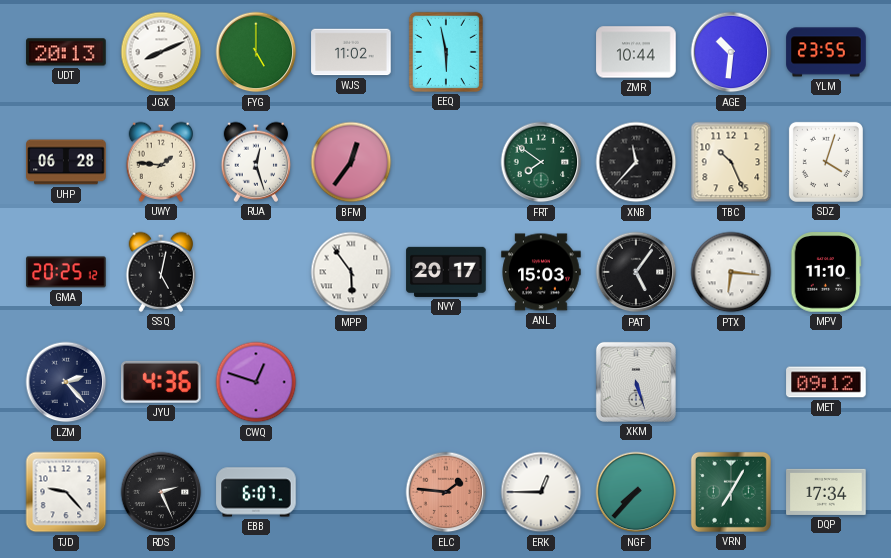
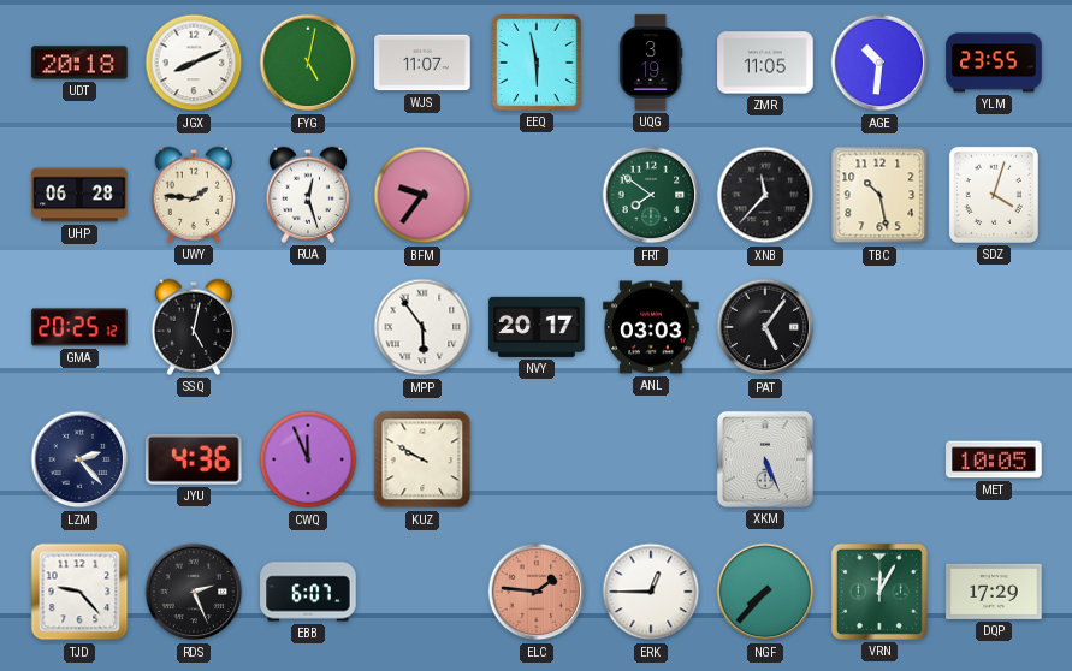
UDT: 20:13 -> 20:18
FYG: 5:00 -> 5:02
WJS: 11:02 -> 11:07
UQG: none -> 3:19
ZMR: 10:44 -> 11:05
BFM: 12:36 -> 9:36
TBC: 10:26 -> 10:28
ANL: 15:03 -> 03:03
PTX: 6:16 -> none
MPV: 11:10 -> none
CWQ: 12:48 -> 11:56
KUZ: none -> 9:50
XKM: 5:27 -> 5:26
MET: 09:12 -> 10:05
VRN: 7:05 -> 12:05
DQP: 17:34 -> 17:29
